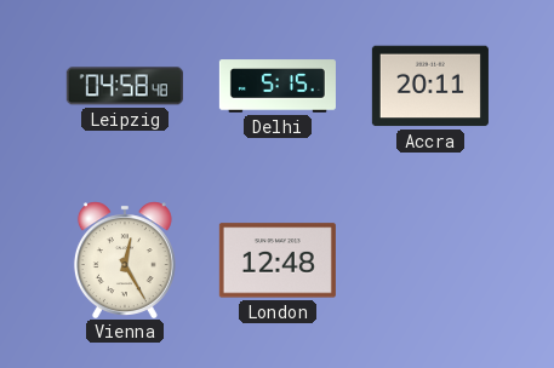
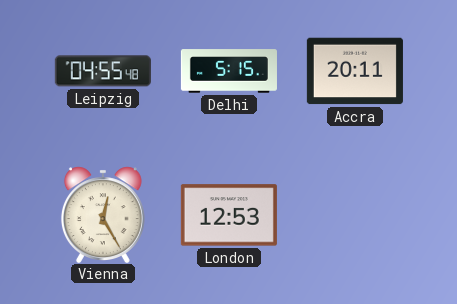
Leipzig: 04:58 -> 04:55
London: 12:48 -> 12:53
